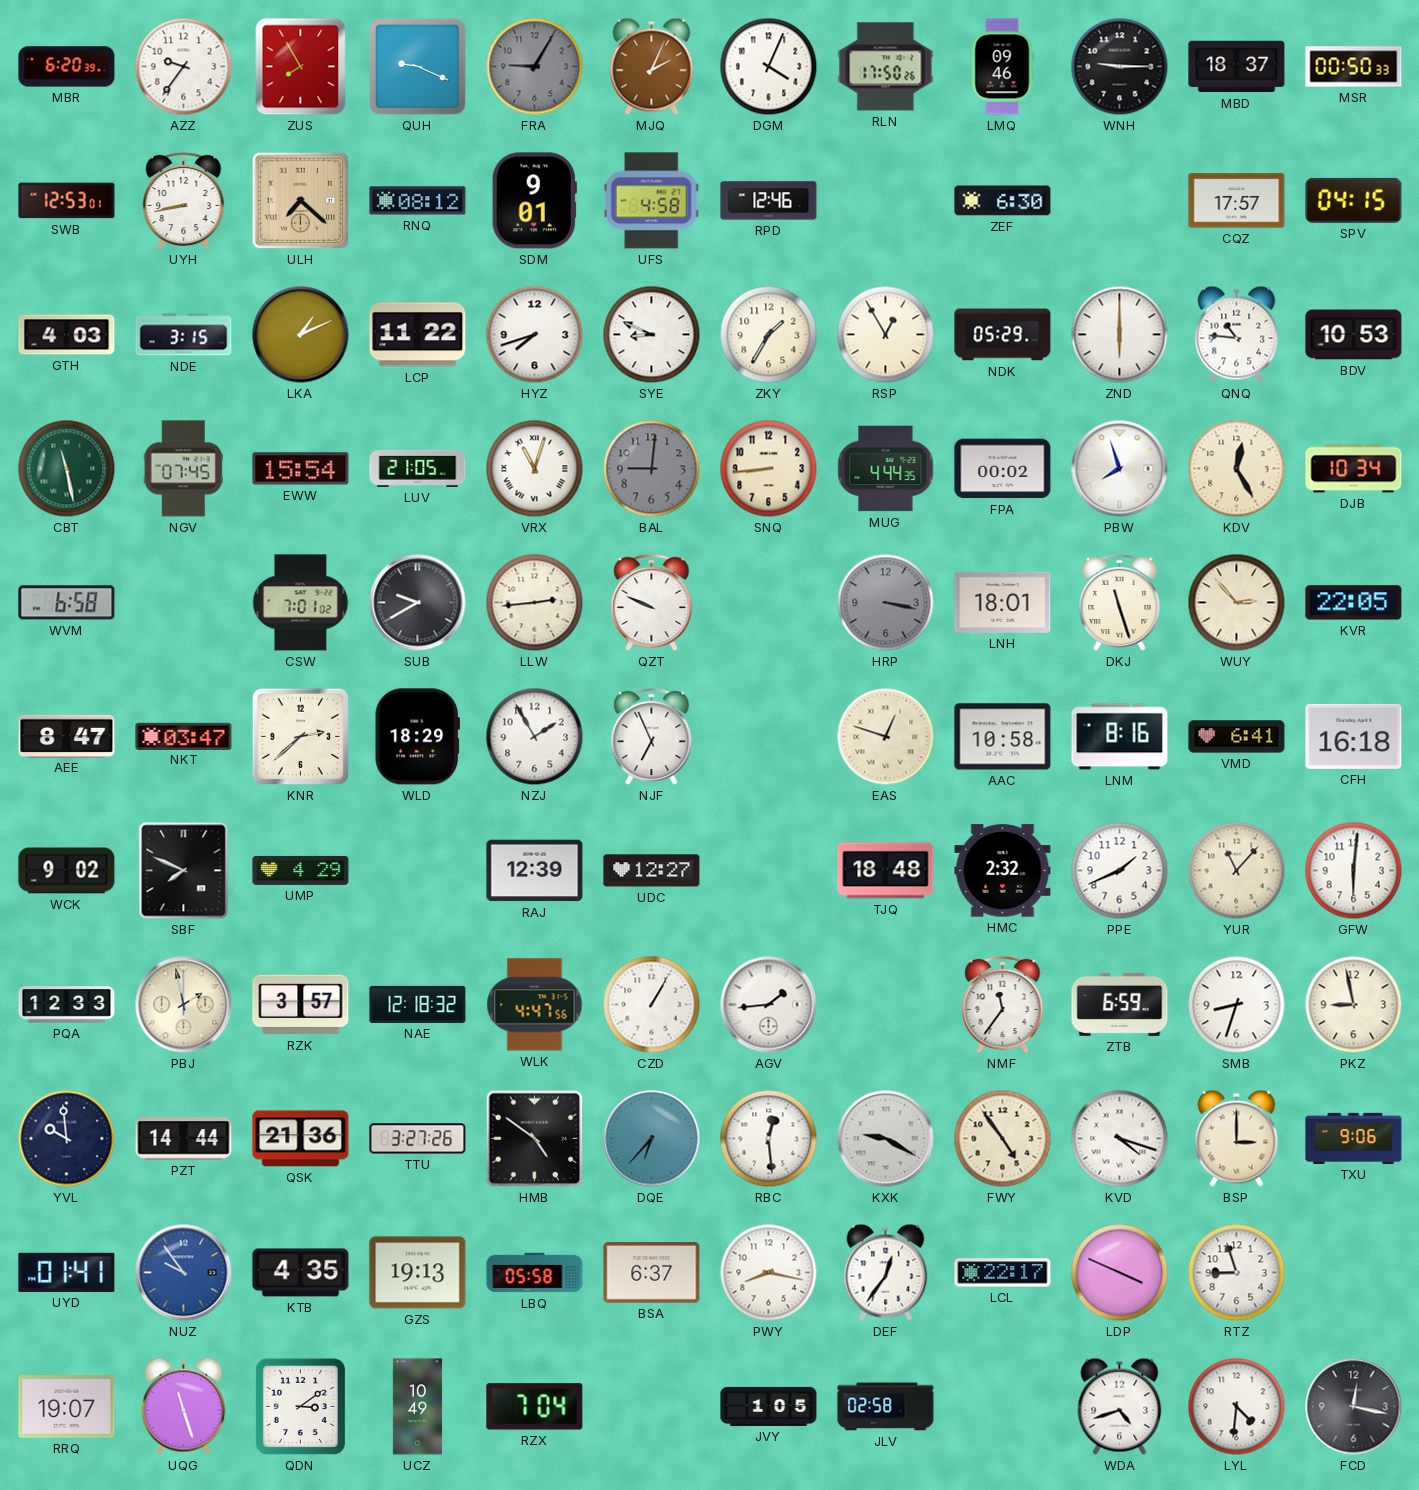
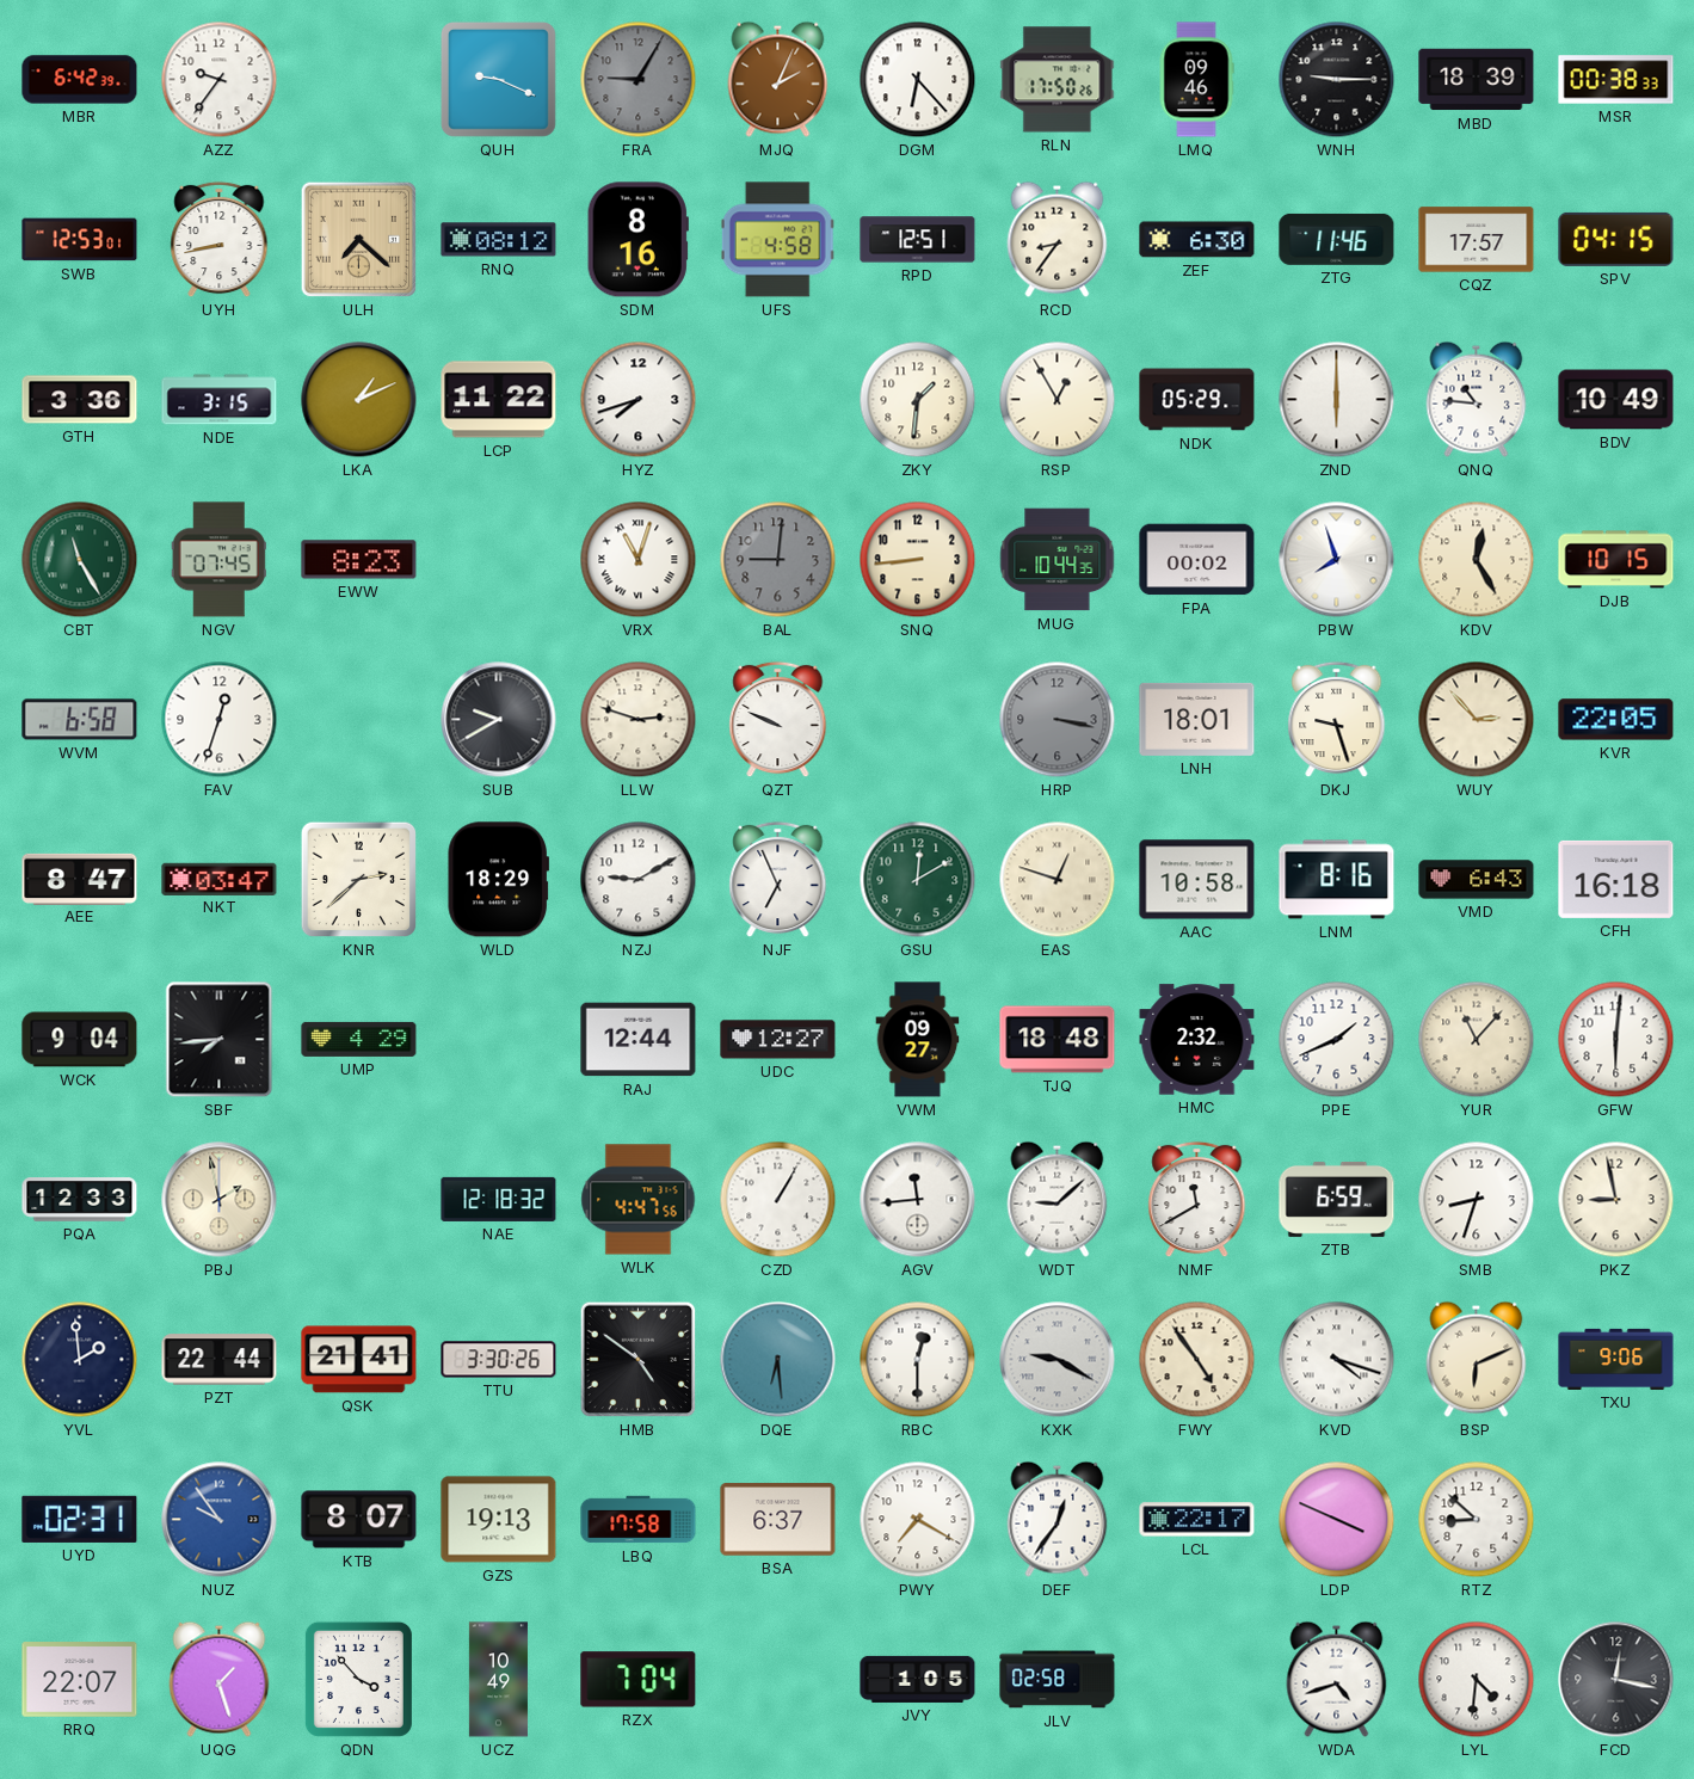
MBR: 6:20 -> 6:42
ZUS: 7:55 -> none
DGM: 4:04 -> 6:23
MBD: 18:37 -> 18:39
MSR: 00:50 -> 00:38
SDM: 9:01 -> 8:16
RPD: 12:46 -> 12:51
RCD: none -> 8:36
ZTG: none -> 11:46
GTH: 4:03 -> 3:36
SYE: 8:49 -> none
ZKY: 1:35 -> 1:31
BDV: 10:53 -> 10:49
CBT: 11:28 -> 11:25
EWW: 15:54 -> 8:23
LUV: 21:05 -> none
MUG: 4:44 -> 10:44
DJB: 10:34 -> 10:15
FAV: none -> 12:33
CSW: 7:01 -> none
LLW: 2:44 -> 2:48
DKJ: 11:27 -> 9:27
NZJ: 1:55 -> 9:10
GSU: none -> 12:10
VMD: 6:41 -> 6:43
WCK: 9:02 -> 9:04
SBF: 7:49 -> 7:44
RAJ: 12:39 -> 12:44
VWM: none -> 09:27
RZK: 3:57 -> none
AGV: 1:44 -> 11:44
WDT: none -> 9:08
NMF: 11:36 -> 11:40
YVL: 9:59 -> 1:59
PZT: 14:44 -> 22:44
QSK: 21:36 -> 21:41
TTU: 3:27 -> 3:30
DQE: 6:37 -> 6:29
RBC: 12:29 -> 12:30
BSP: 3:00 -> 6:11
UYD: 01:41 -> 02:31
KTB: 4:35 -> 8:07
LBQ: 05:58 -> 17:58
PWY: 8:17 -> 7:20
RTZ: 8:57 -> 8:52
RRQ: 19:07 -> 22:07
UQG: 11:27 -> 1:27
QDN: 3:09 -> 3:53
